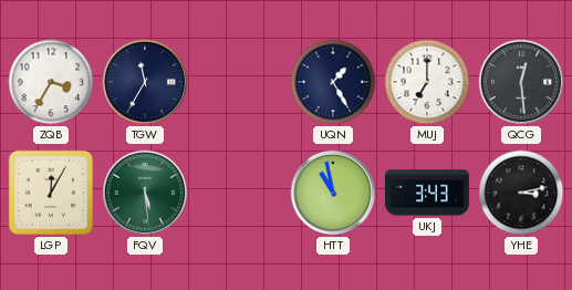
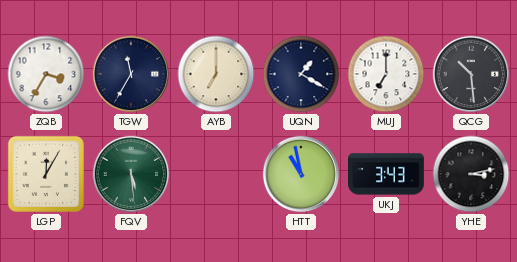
AYB: none -> 7:00
UQN: 1:25 -> 1:20
QCG: 12:29 -> 10:29
